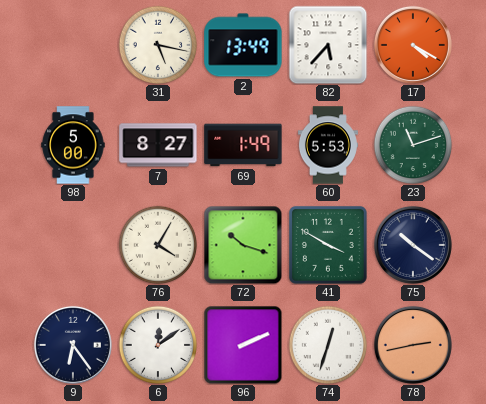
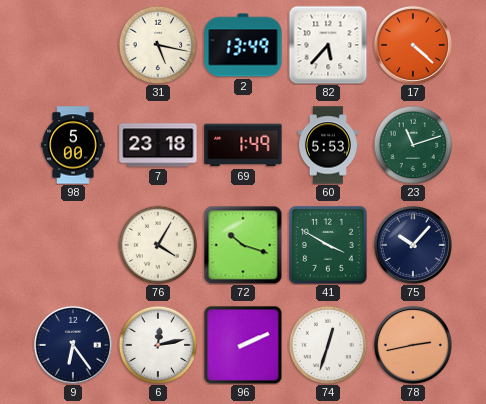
17: 4:20 -> 4:22
7: 8:27 -> 23:18
75: 10:21 -> 10:07
6: 12:09 -> 12:13
